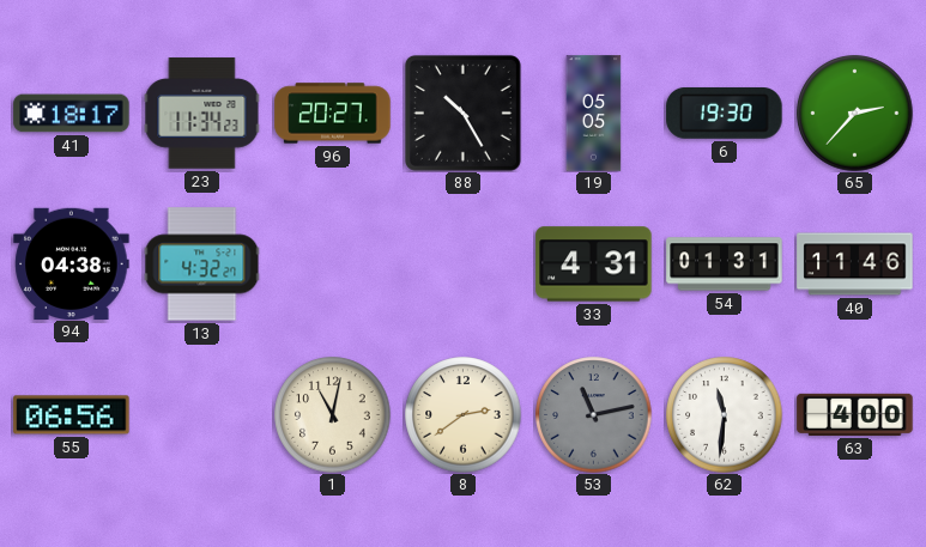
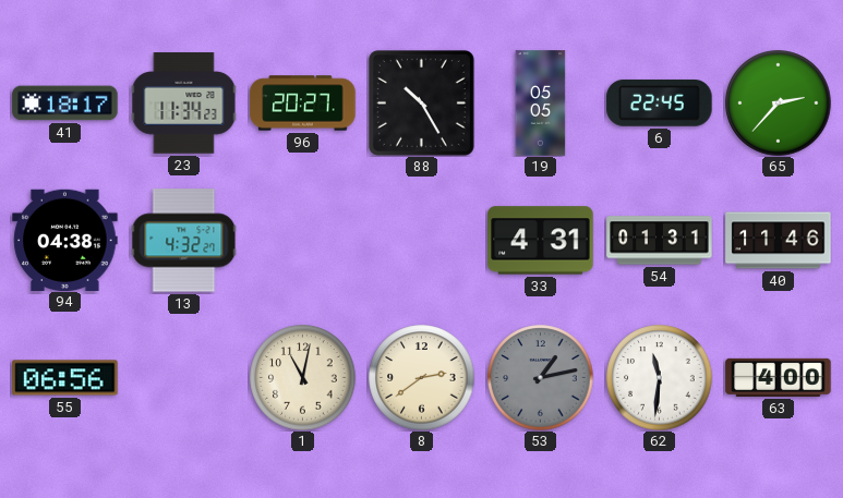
6: 19:30 -> 22:45
53: 11:13 -> 1:13
